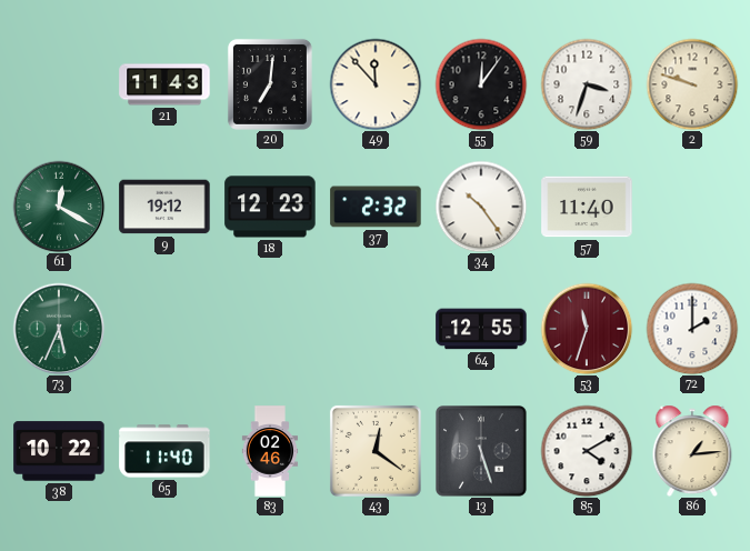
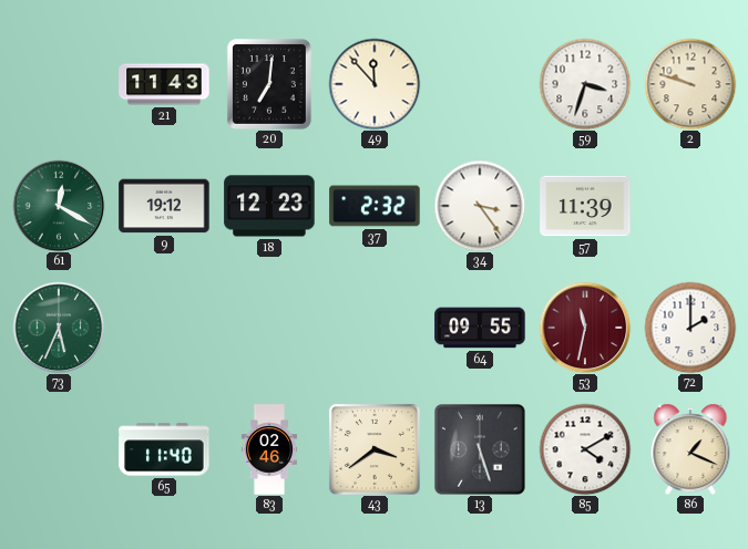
55: 12:06 -> none
34: 10:24 -> 3:24
57: 11:40 -> 11:39
64: 12:55 -> 09:55
53: 11:33 -> 11:32
38: 10:22 -> none
43: 12:21 -> 3:39
86: 1:14 -> 1:19
